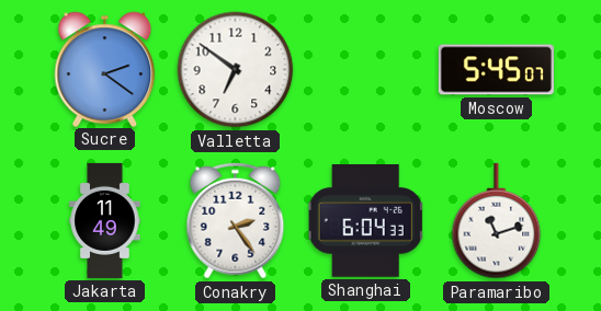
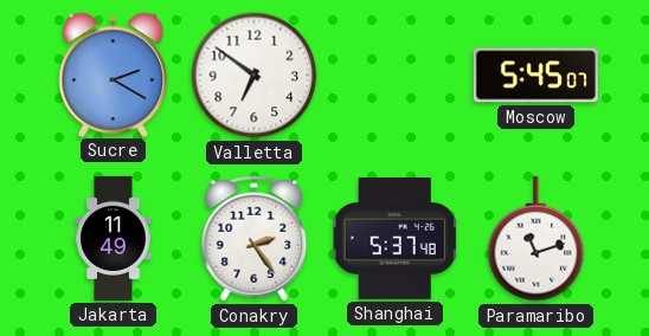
Sucre: 2:21 -> 2:20
Shanghai: 6:04 -> 5:37
